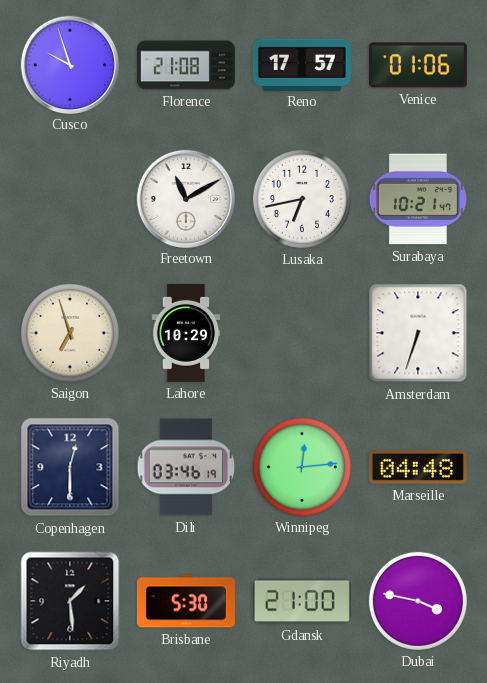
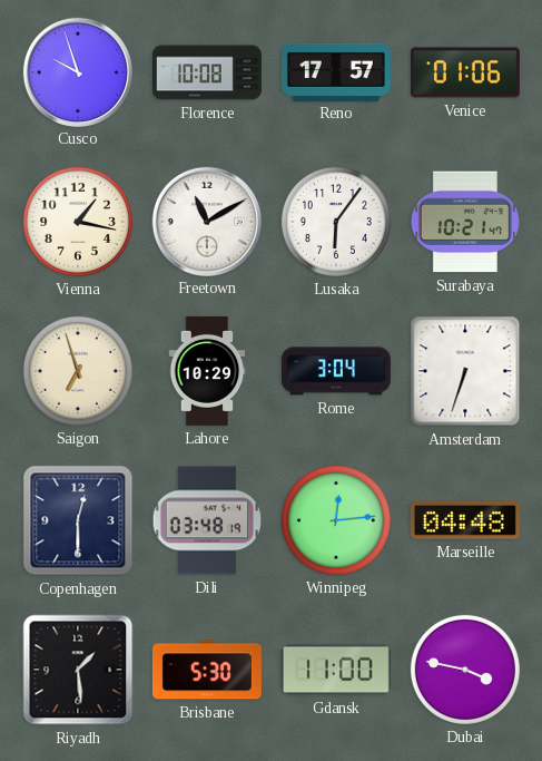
Florence: 21:08 -> 10:08
Vienna: none -> 1:17
Lusaka: 6:43 -> 6:06
Rome: none -> 3:04
Dili: 03:46 -> 03:48
Gdansk: 21:00 -> 11:00
